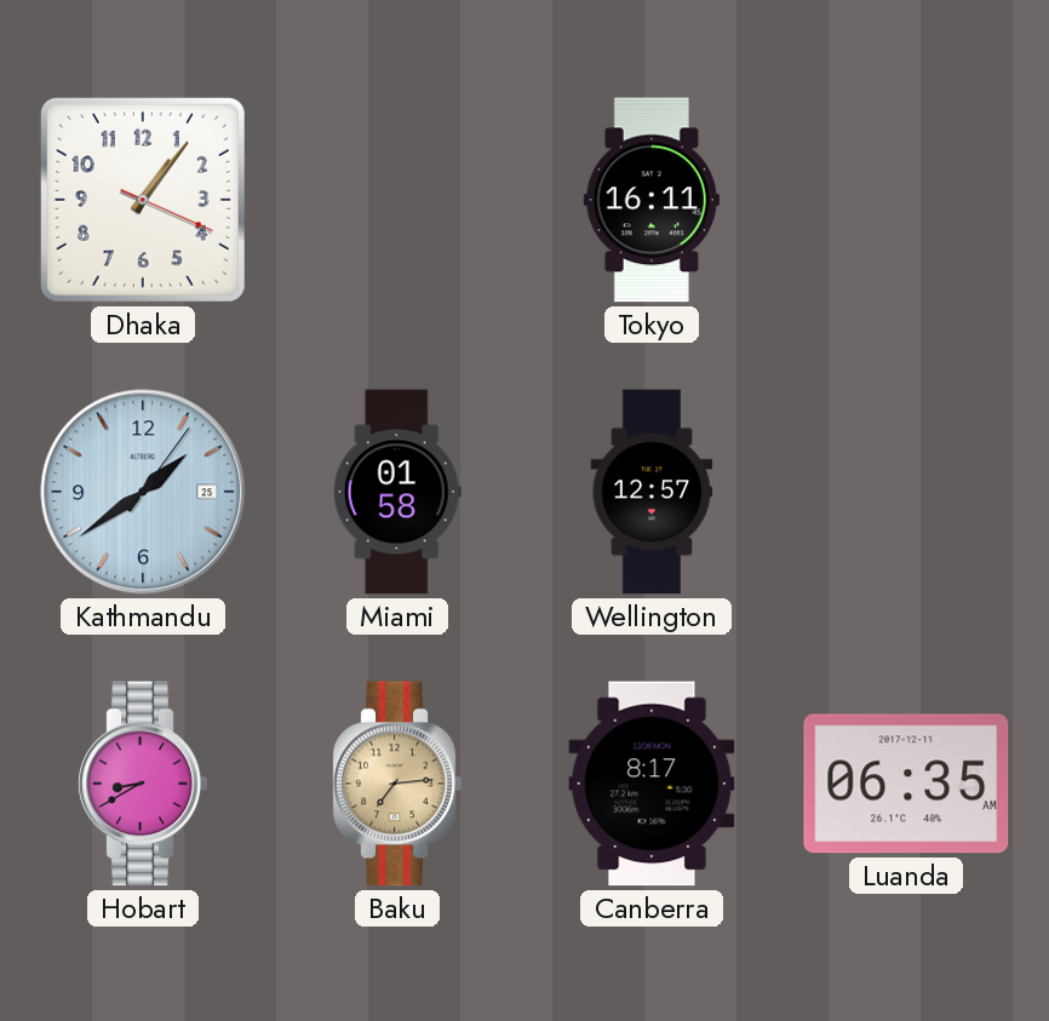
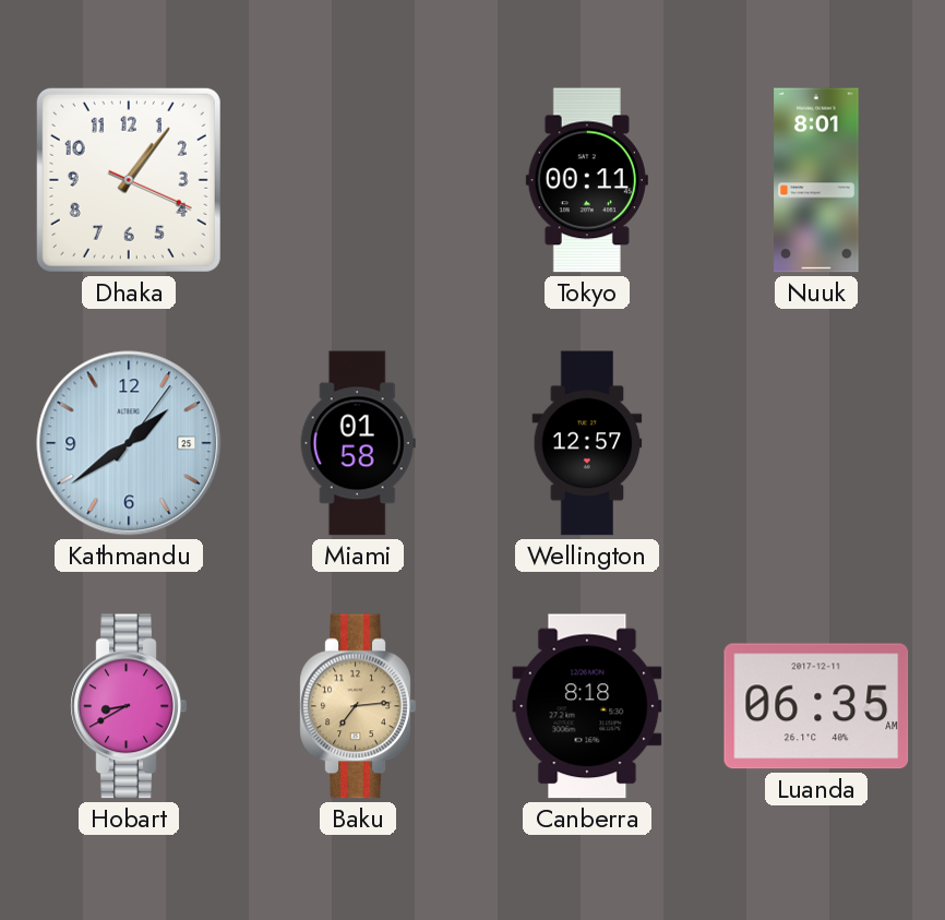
Tokyo: 16:11 -> 00:11
Nuuk: none -> 8:01
Canberra: 8:17 -> 8:18
